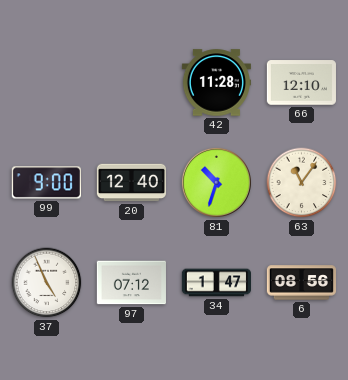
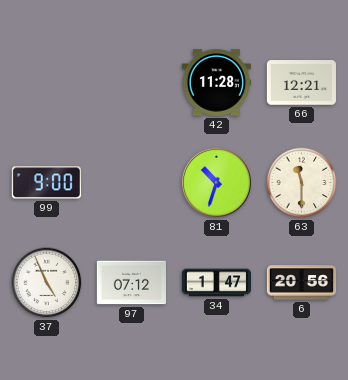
66: 12:10 -> 12:21
20: 12:40 -> none
63: 11:06 -> 11:30
6: 08:56 -> 20:56
